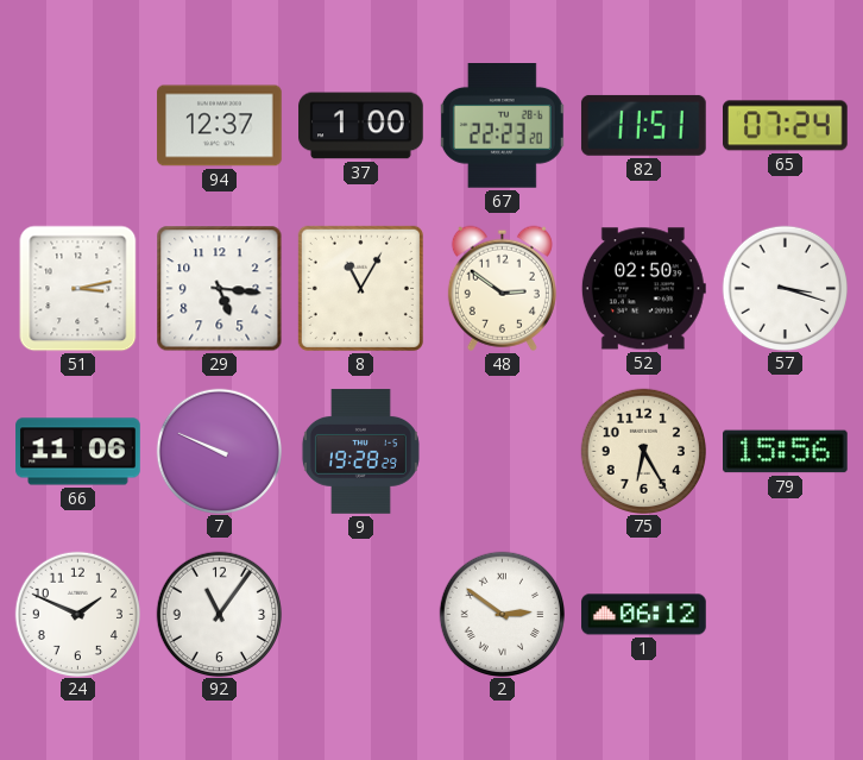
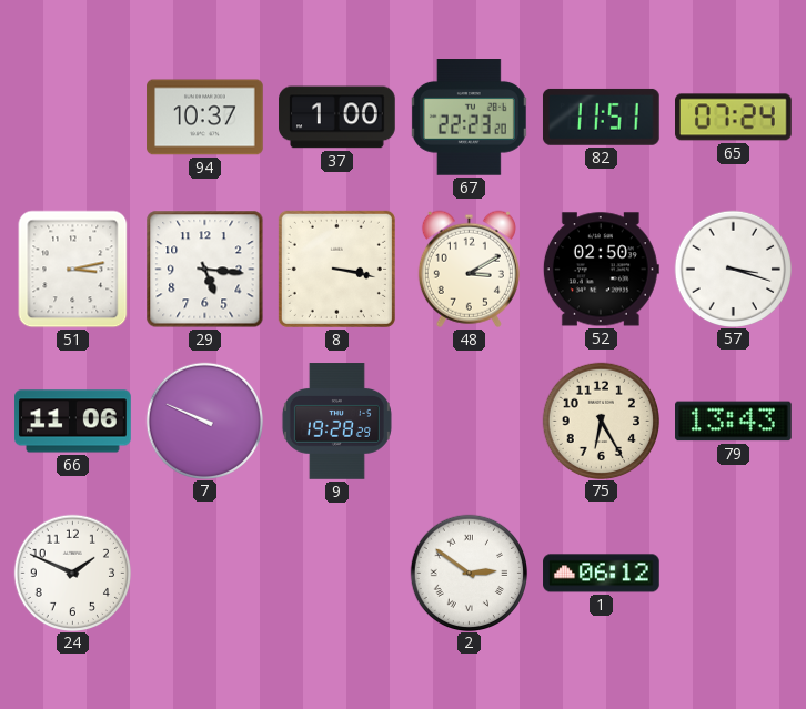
94: 12:37 -> 10:37
8: 11:05 -> 3:17
48: 2:51 -> 3:10
79: 15:56 -> 13:43
92: 11:06 -> none
